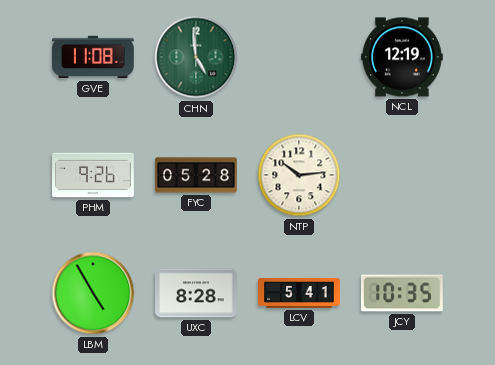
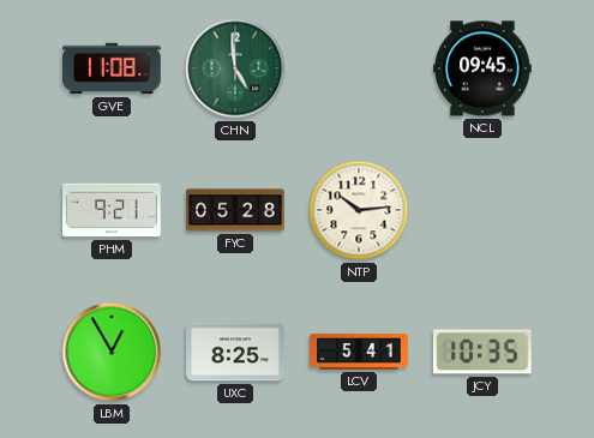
NCL: 12:19 -> 09:45
PHM: 9:26 -> 9:21
LBM: 4:55 -> 12:55
UXC: 8:28 -> 8:25
